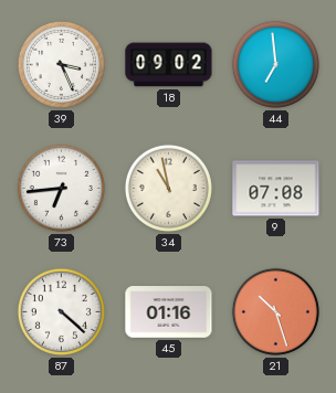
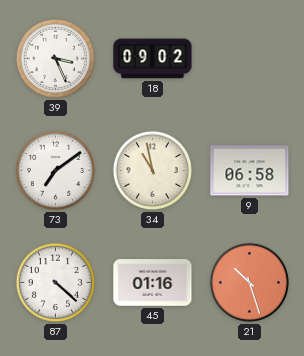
44: 6:59 -> none
73: 6:44 -> 7:09
9: 07:08 -> 06:58
